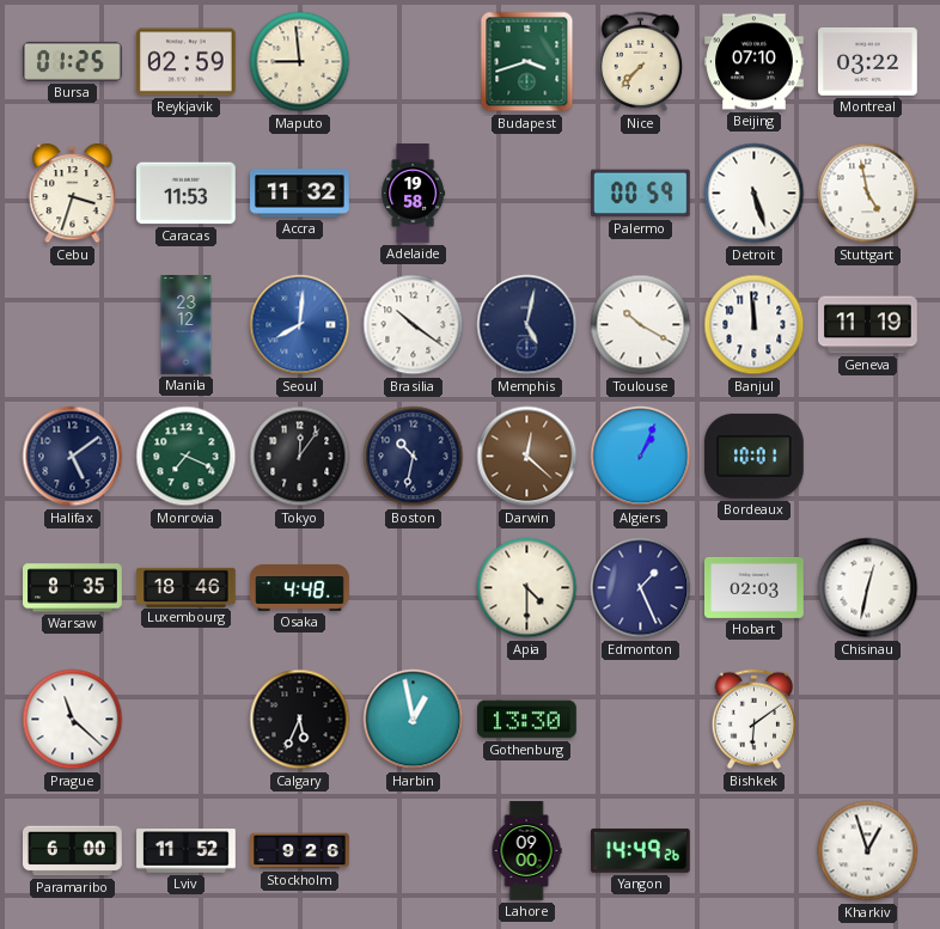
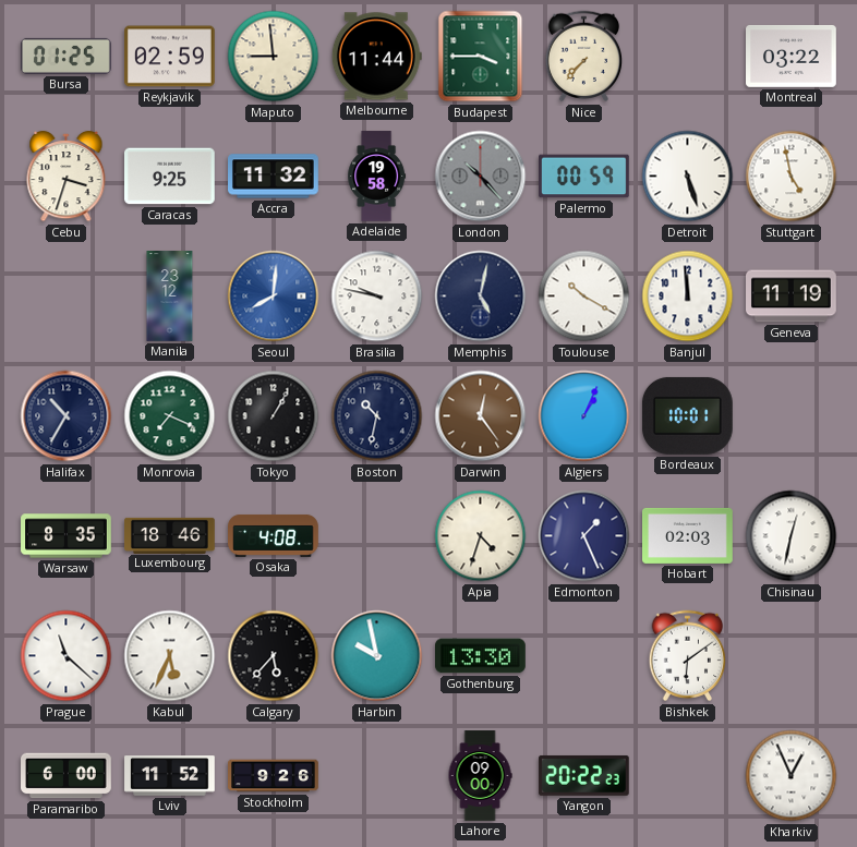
Melbourne: none -> 11:44
Budapest: 3:42 -> 3:45
Beijing: 07:10 -> none
Caracas: 11:53 -> 9:25
London: none -> 10:23
Brasilia: 10:21 -> 9:47
Halifax: 5:09 -> 10:35
Tokyo: 12:06 -> 1:05
Darwin: 12:22 -> 12:24
Osaka: 4:48 -> 4:08
Apia: 4:30 -> 4:33
Kabul: none -> 5:34
Calgary: 5:34 -> 5:37
Harbin: 12:58 -> 9:58
Yangon: 14:49 -> 20:22
Kharkiv: 12:57 -> 12:56
